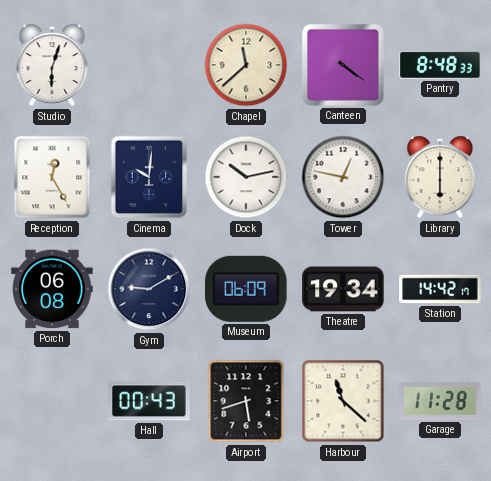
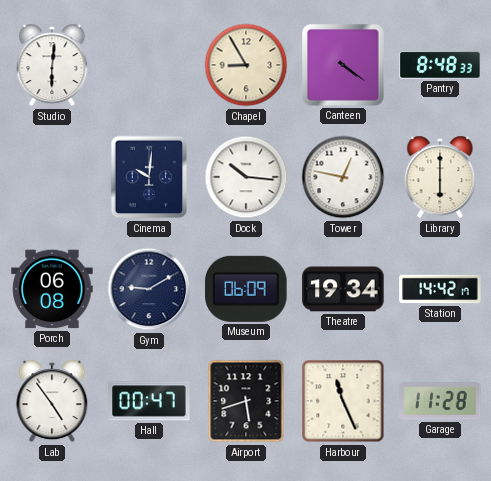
Studio: 6:03 -> 6:01
Chapel: 11:38 -> 8:55
Reception: 12:25 -> none
Dock: 10:13 -> 10:16
Lab: none -> 4:54
Hall: 00:43 -> 00:47
Harbour: 11:22 -> 11:26
